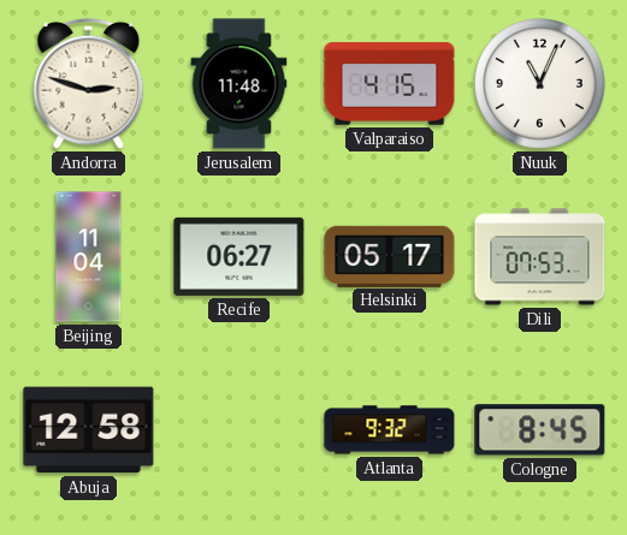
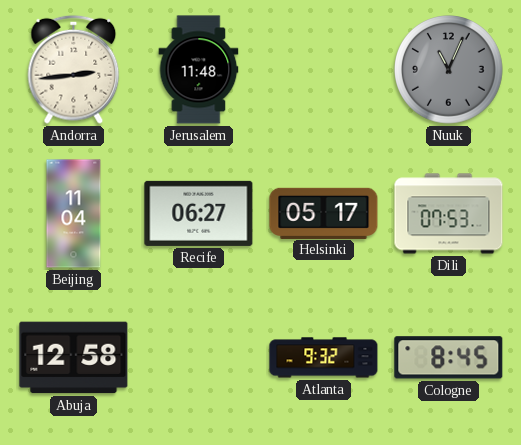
Andorra: 2:48 -> 2:44
Valparaiso: 4:15 -> none
Nuuk dial: white -> grey
